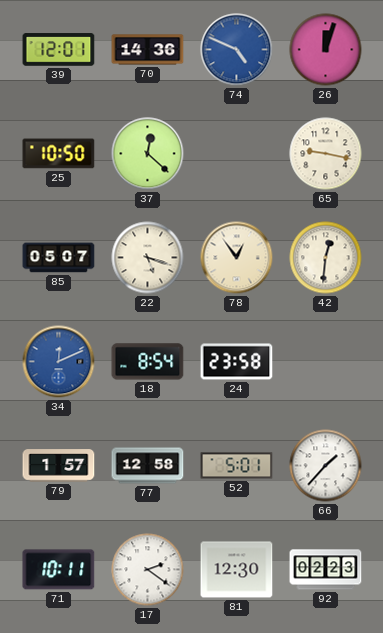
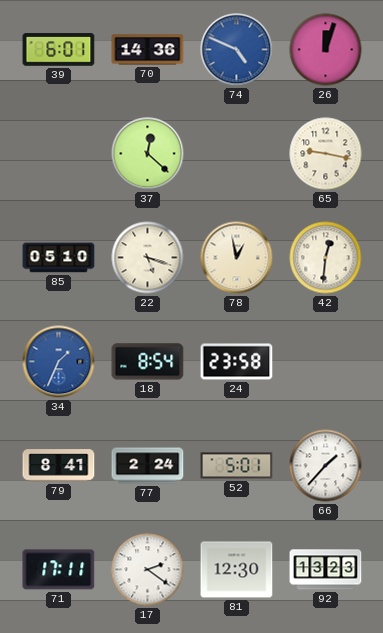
39: 12:01 -> 6:01
25: 10:50 -> none
85: 05:07 -> 05:10
78: 12:54 -> 12:58
34: 12:11 -> 1:34
79: 1:57 -> 8:41
77: 12:58 -> 2:24
71: 10:11 -> 17:11
92: 02:23 -> 13:23
